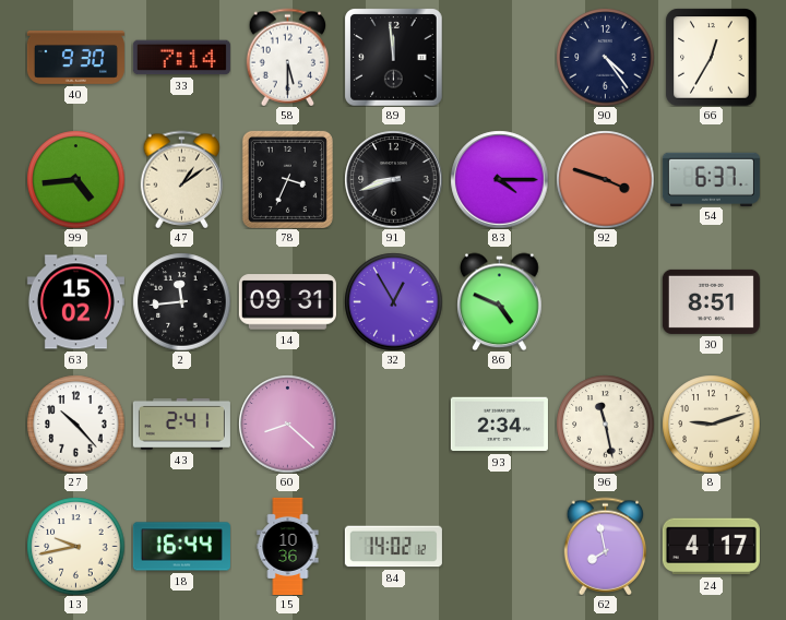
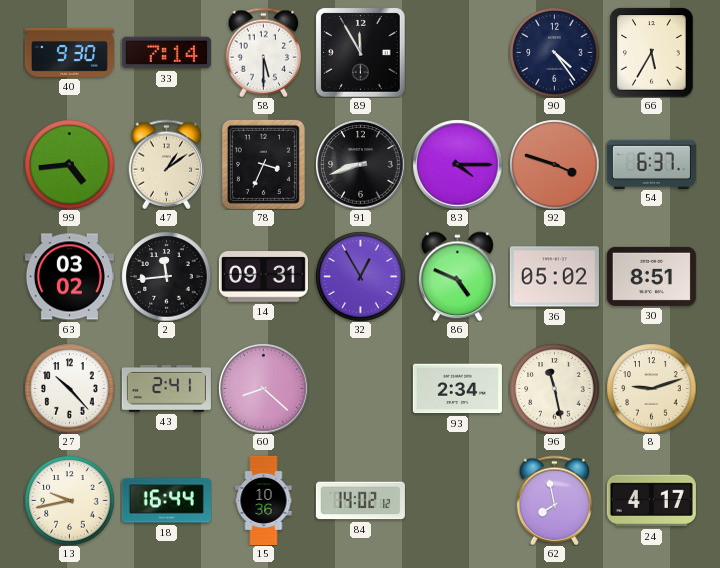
89: 11:59 -> 11:55
66: 12:35 -> 5:35
63: 15:02 -> 03:02
36: none -> 05:02
